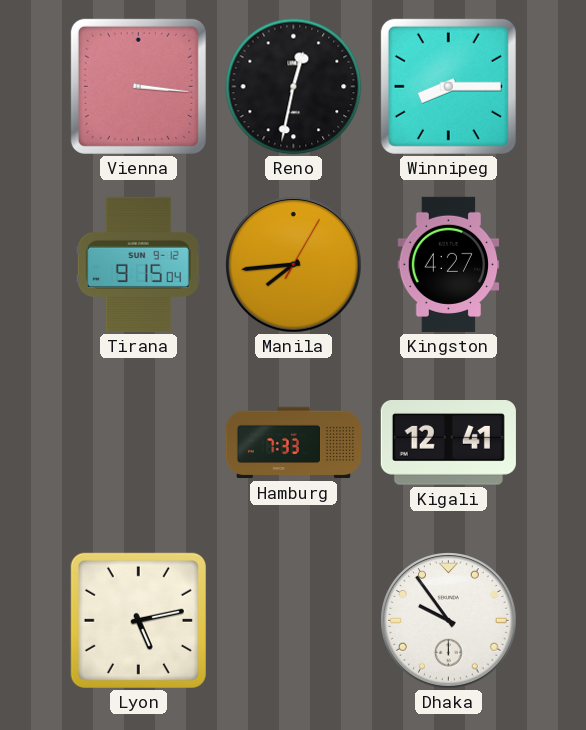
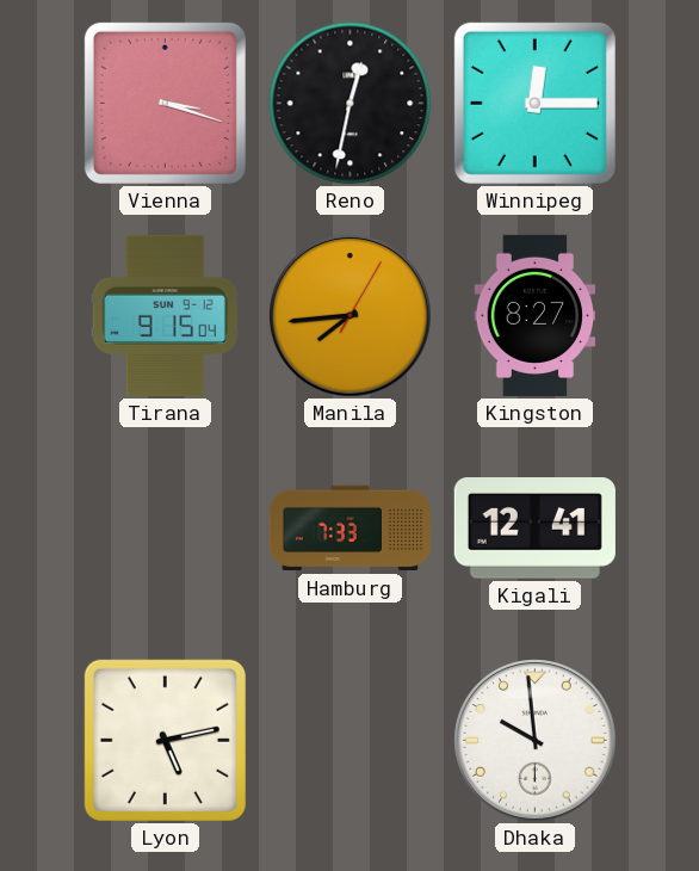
Vienna: 3:16 -> 3:18
Winnipeg: 8:15 -> 12:15
Kingston: 4:27 -> 8:27
Dhaka: 9:54 -> 9:59
